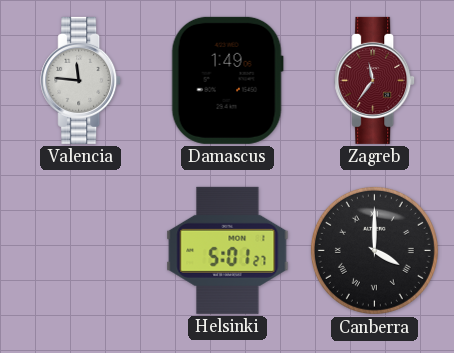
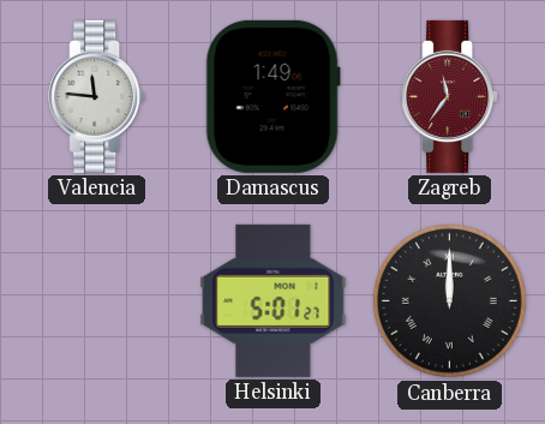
Canberra: 4:00 -> 12:00
